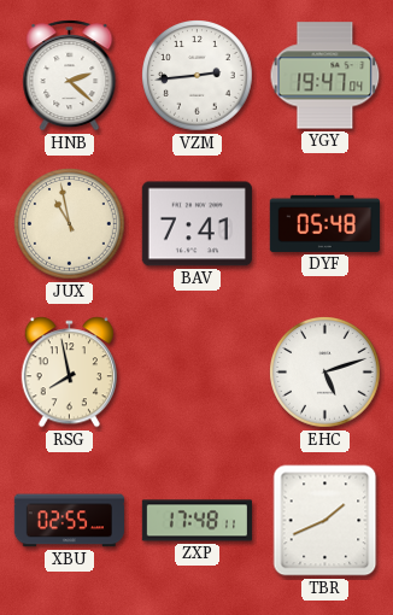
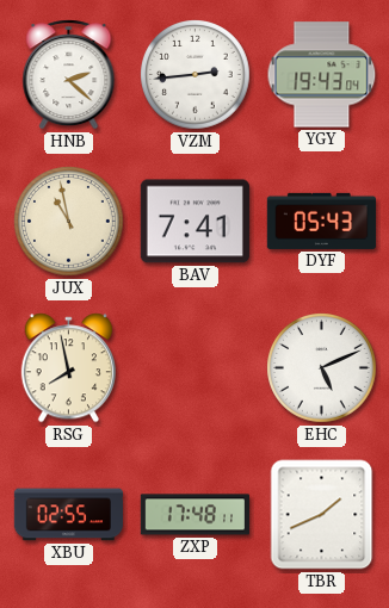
YGY: 19:47 -> 19:43
DYF: 05:48 -> 05:43
EHC: 5:12 -> 5:11
